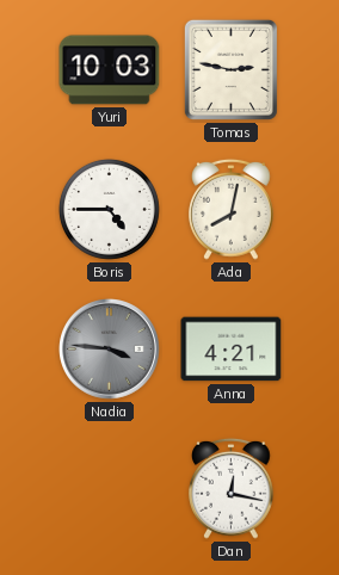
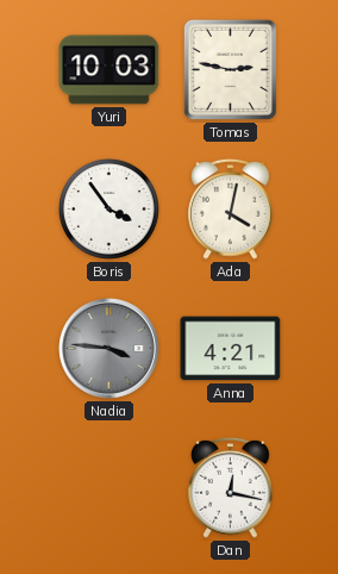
Boris: 4:45 -> 3:54
Ada: 8:02 -> 4:02
